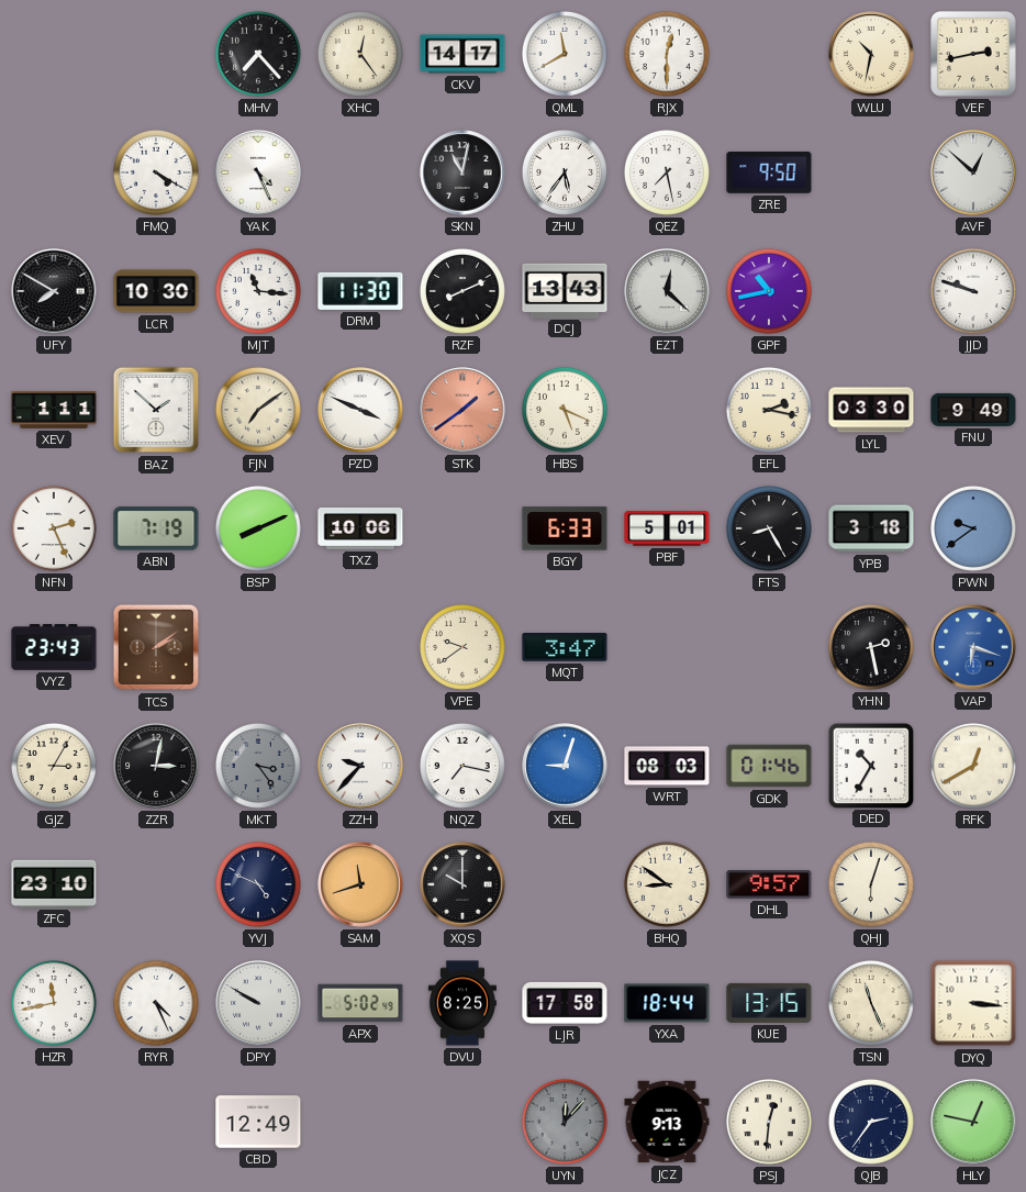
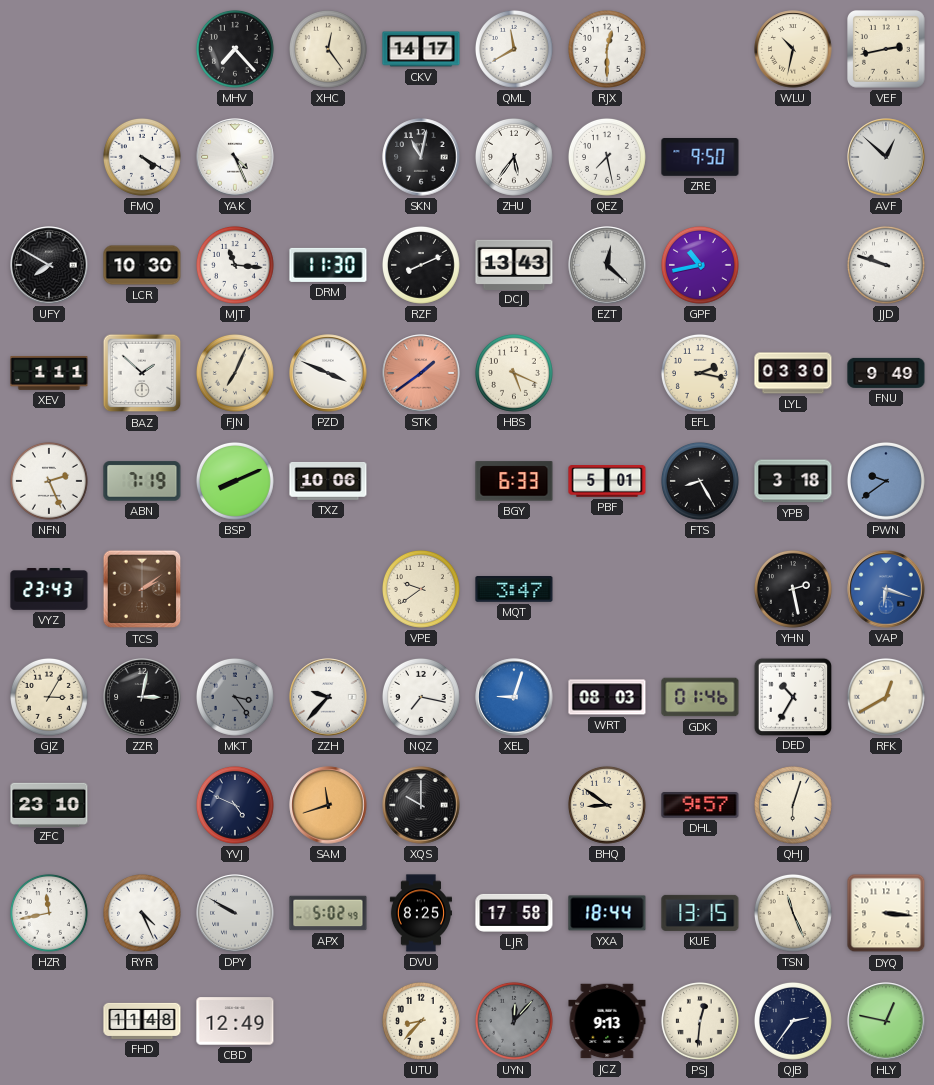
FJN: 7:09 -> 7:04
FHD: none -> 11:48
UTU: none -> 8:37
